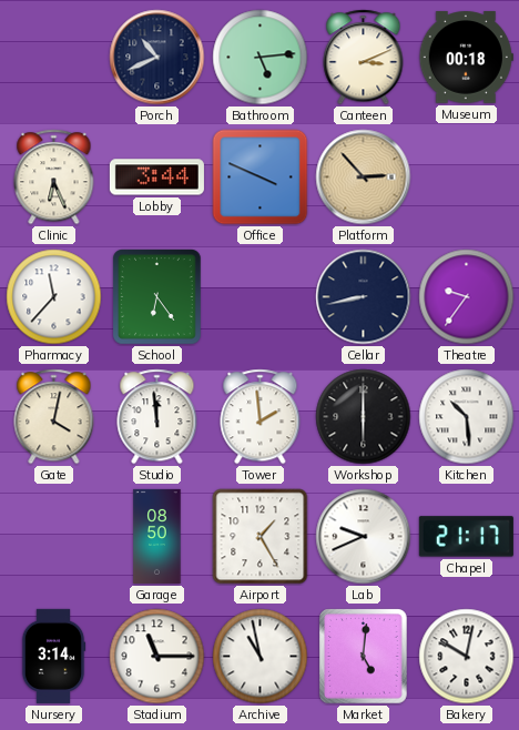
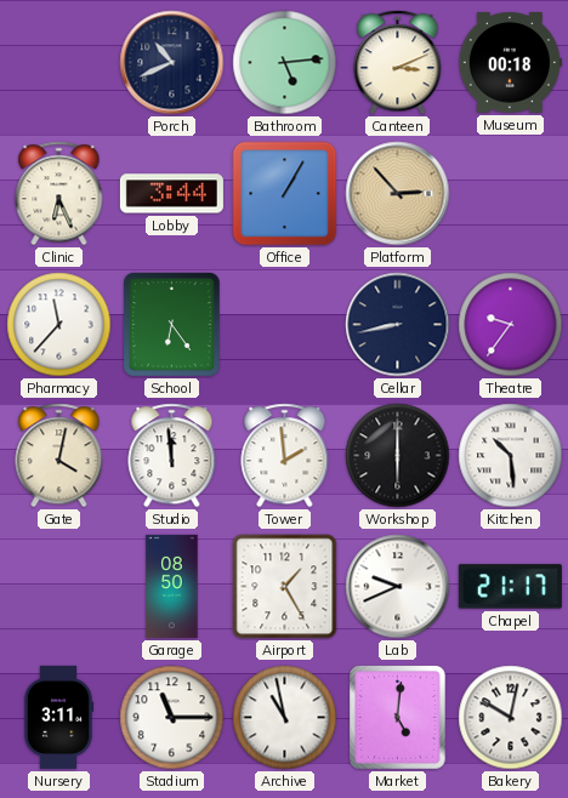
Office: 3:49 -> 1:05
Nursery: 3:14 -> 3:11
